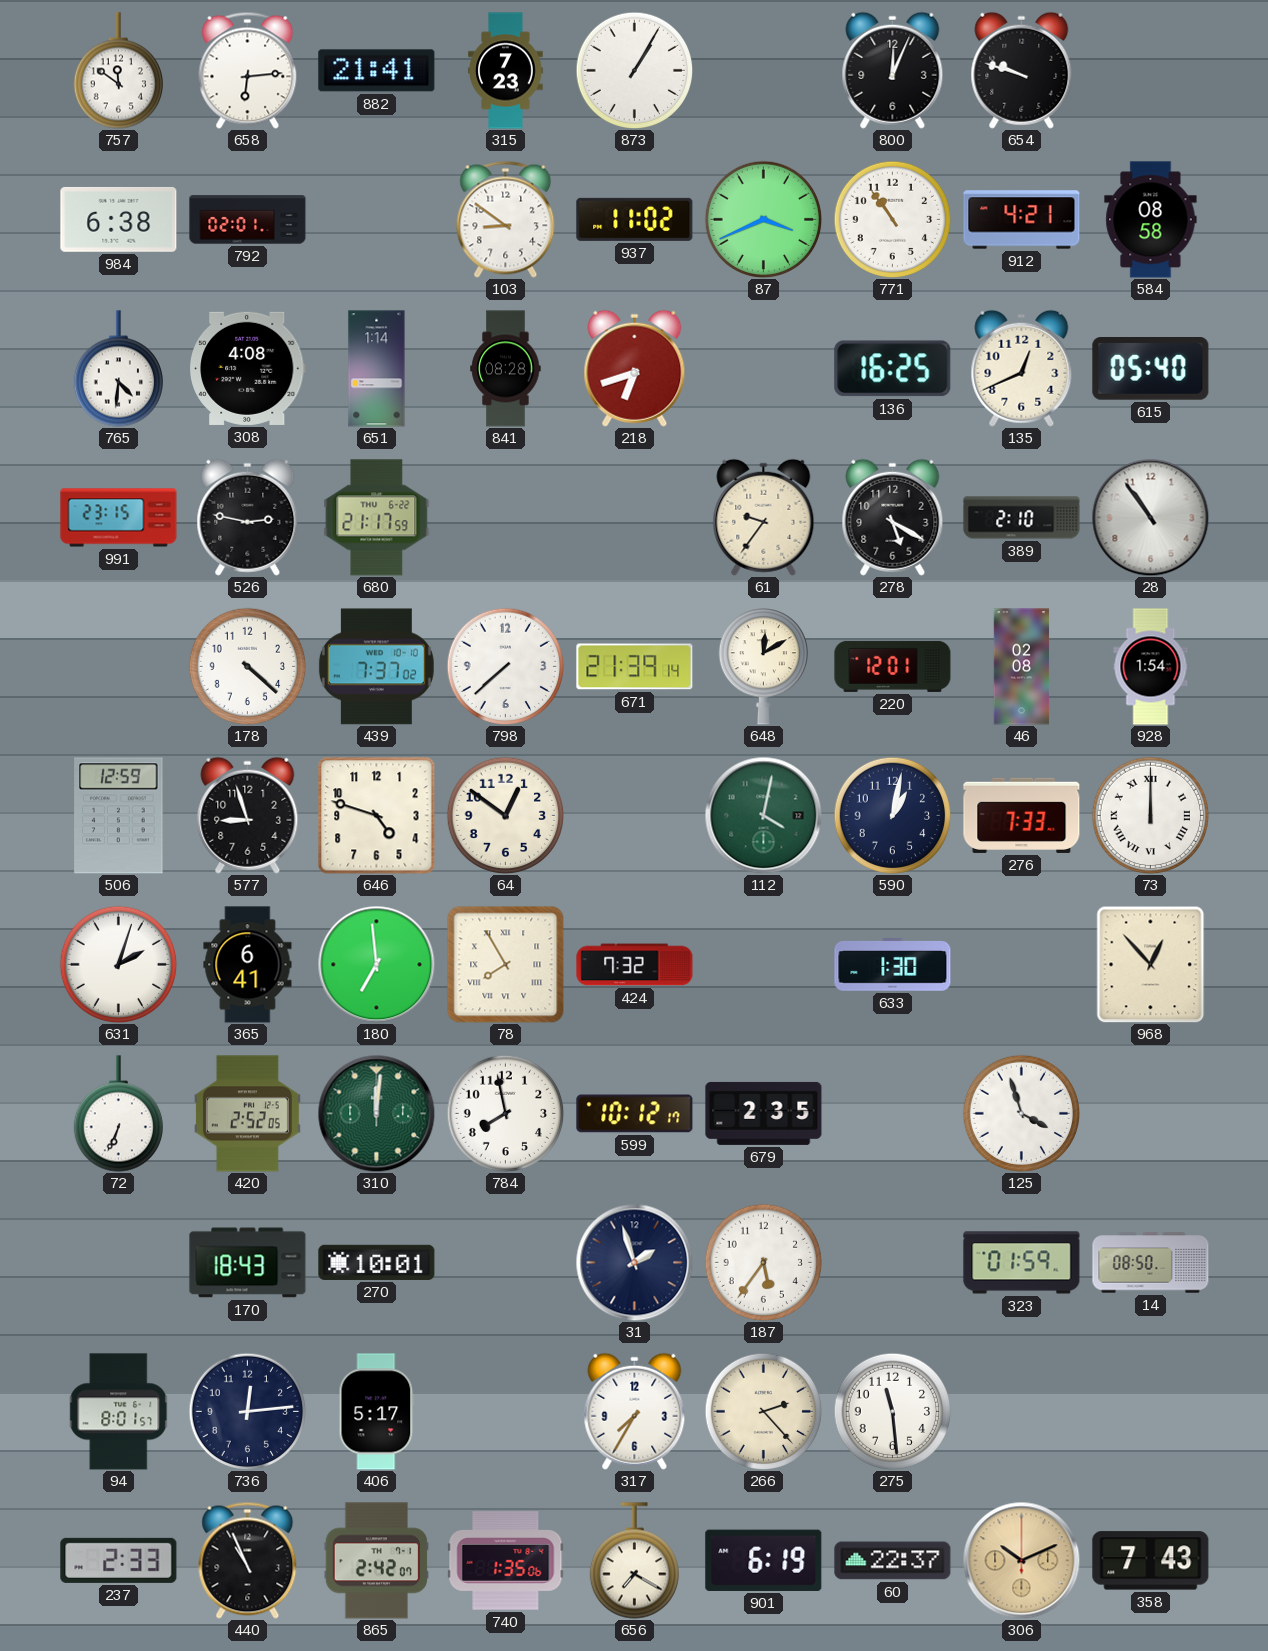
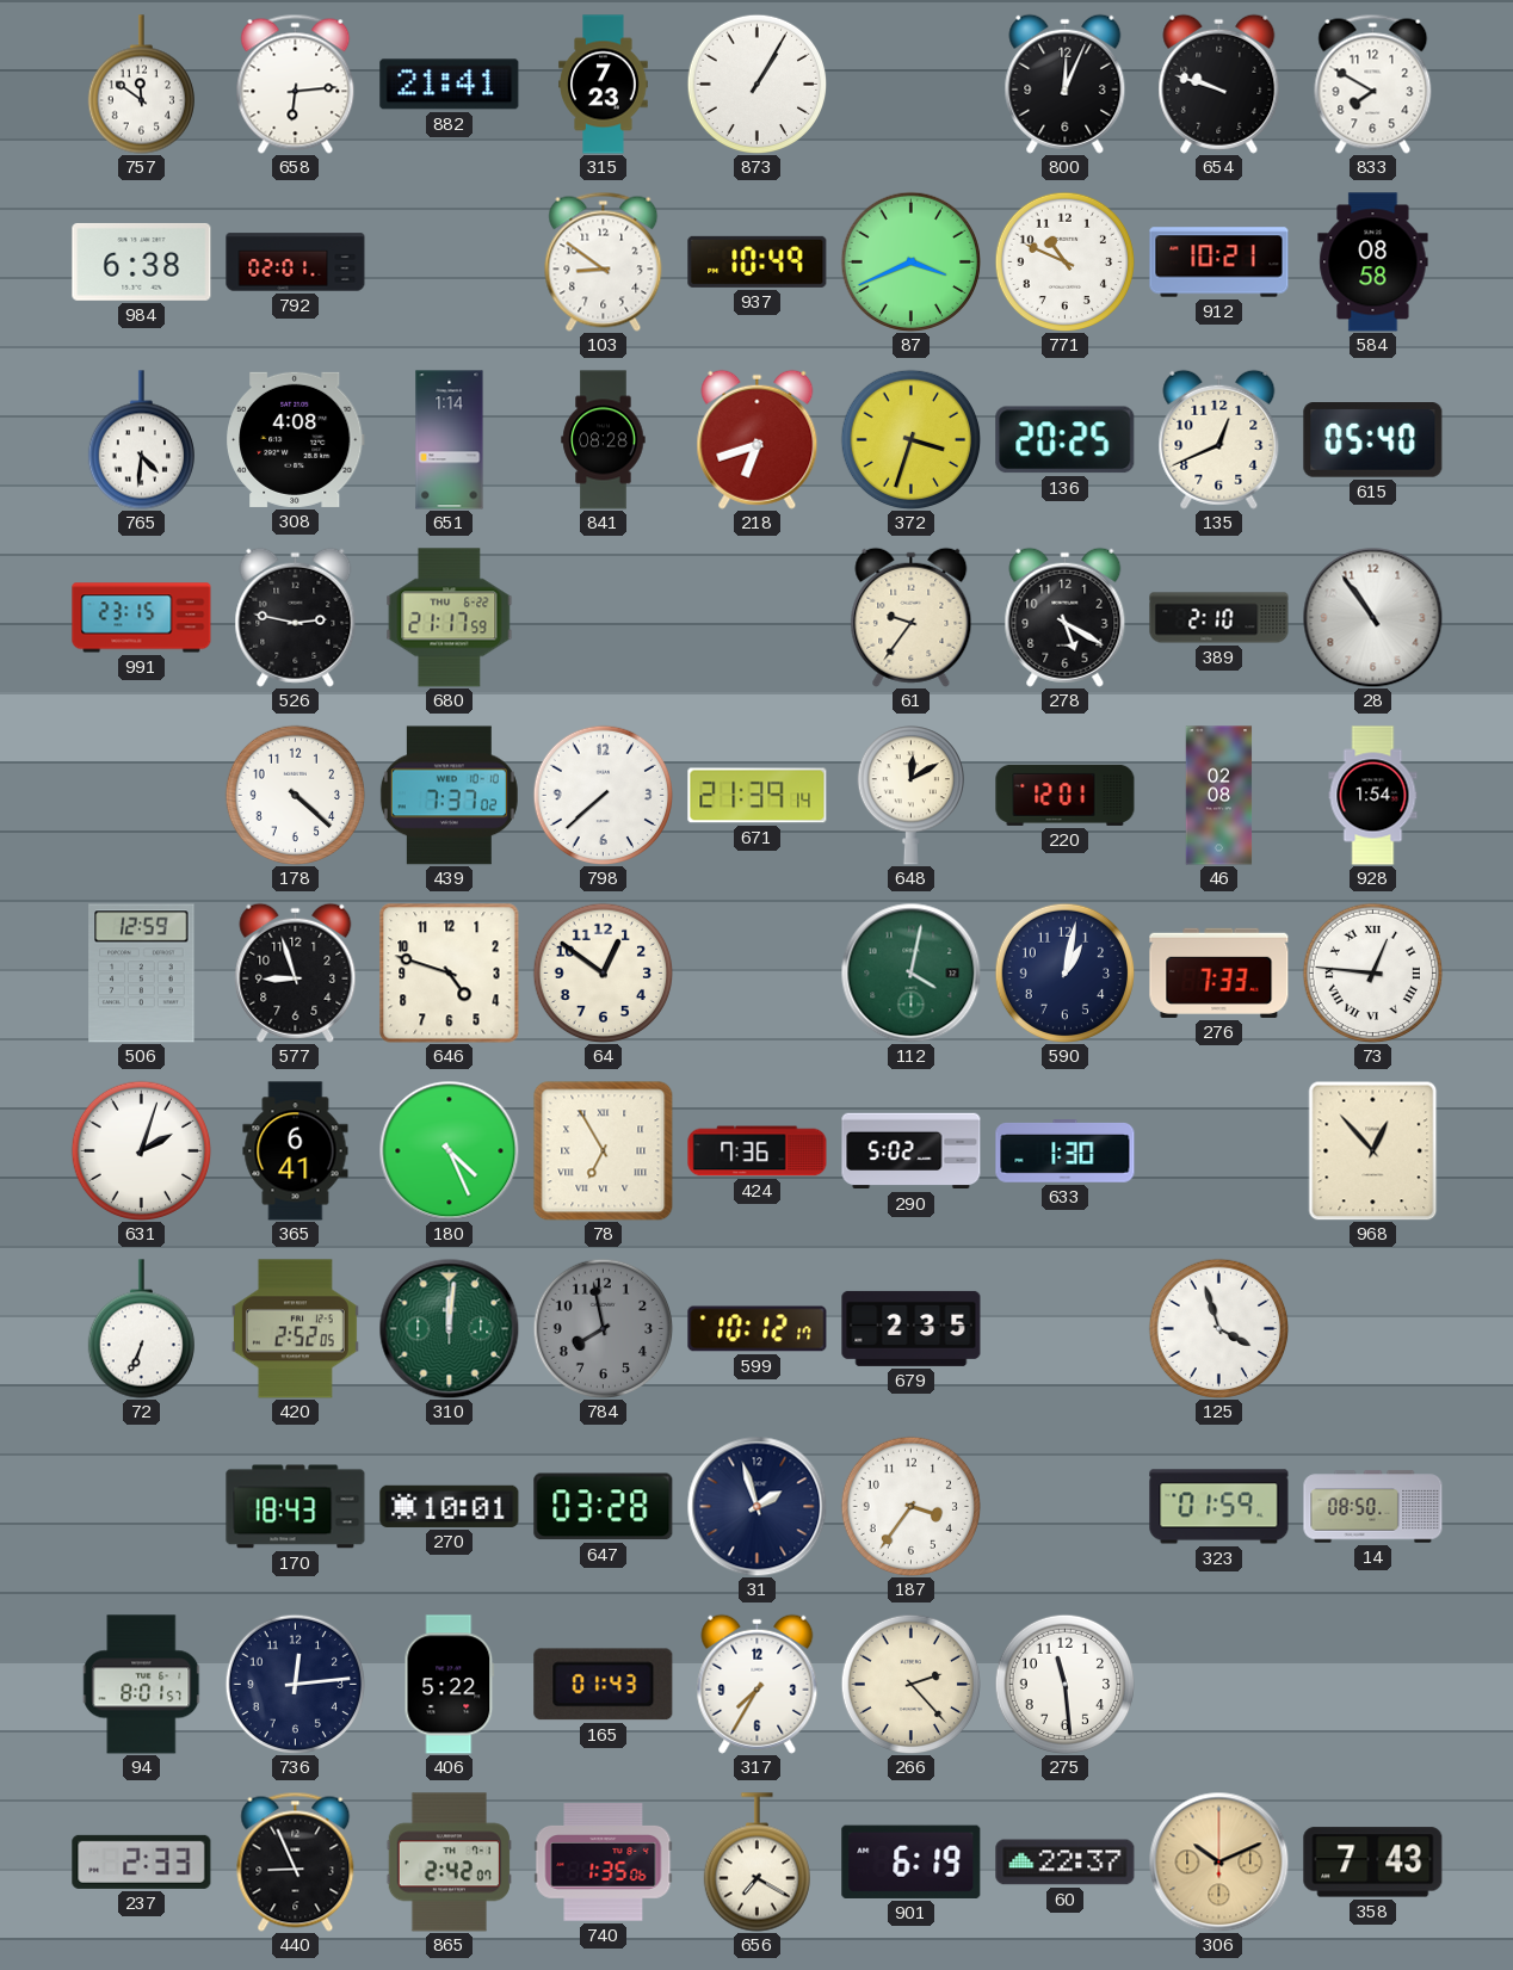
833: none -> 7:50
937: 11:02 -> 10:49
771: 10:54 -> 10:49
912: 4:21 -> 10:21
372: none -> 3:33
136: 16:25 -> 20:25
73: 12:00 -> 12:46
180: 6:59 -> 4:26
78: 7:55 -> 6:55
424: 7:32 -> 7:36
290: none -> 5:02
784 dial: white -> grey
647: none -> 03:28
187: 5:36 -> 3:36
406: 5:17 -> 5:22
165: none -> 01:43
440: 10:56 -> 8:56
